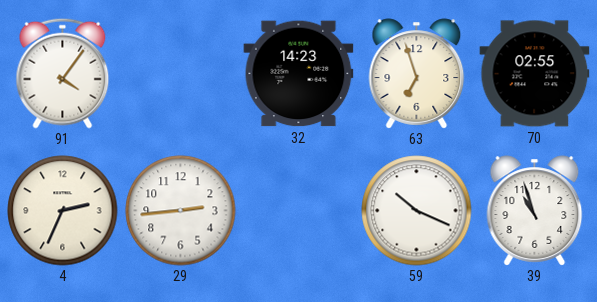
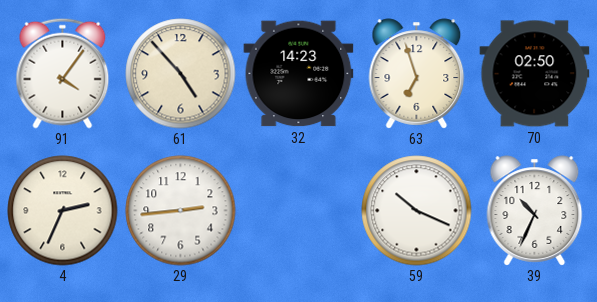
61: none -> 4:53
70: 02:55 -> 02:50
39: 10:57 -> 10:34
